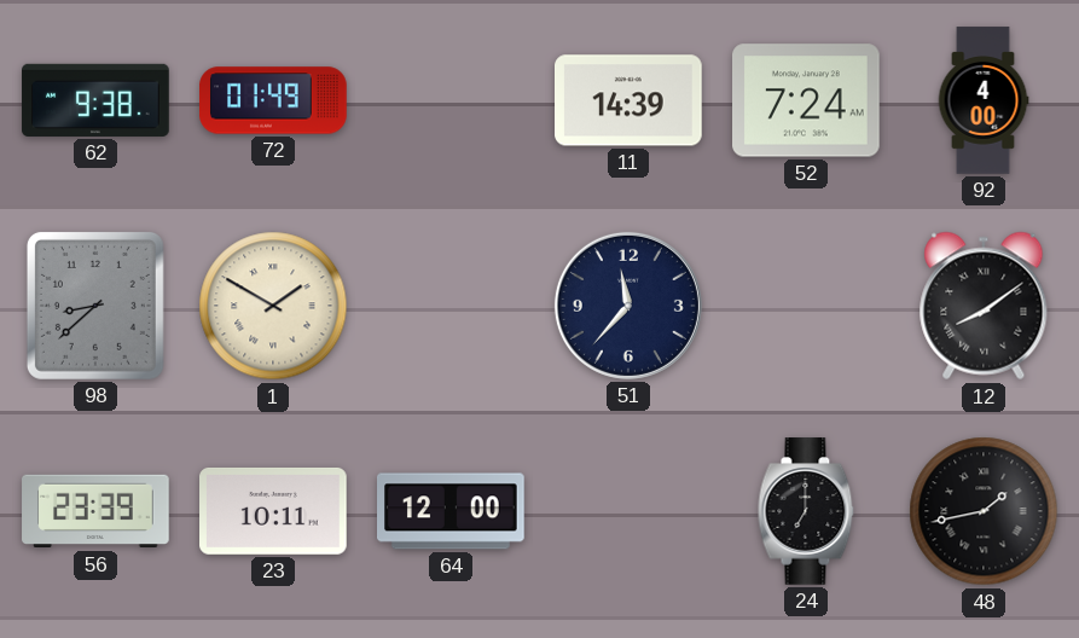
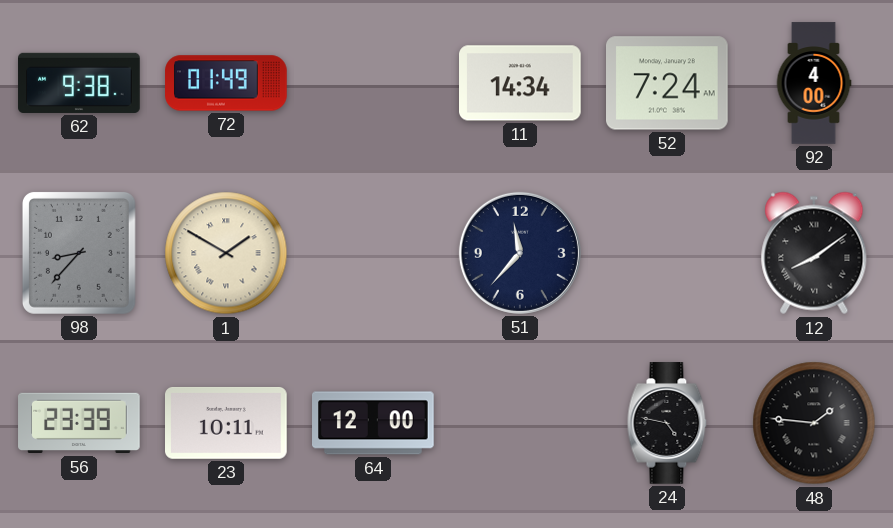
11: 14:39 -> 14:34
98: 8:38 -> 8:37
24: 7:00 -> 4:47
48: 1:43 -> 1:46
